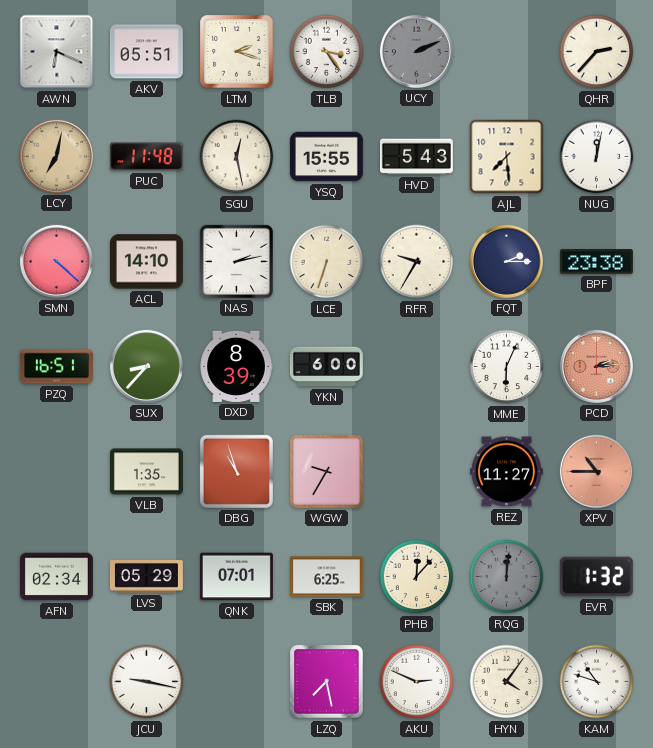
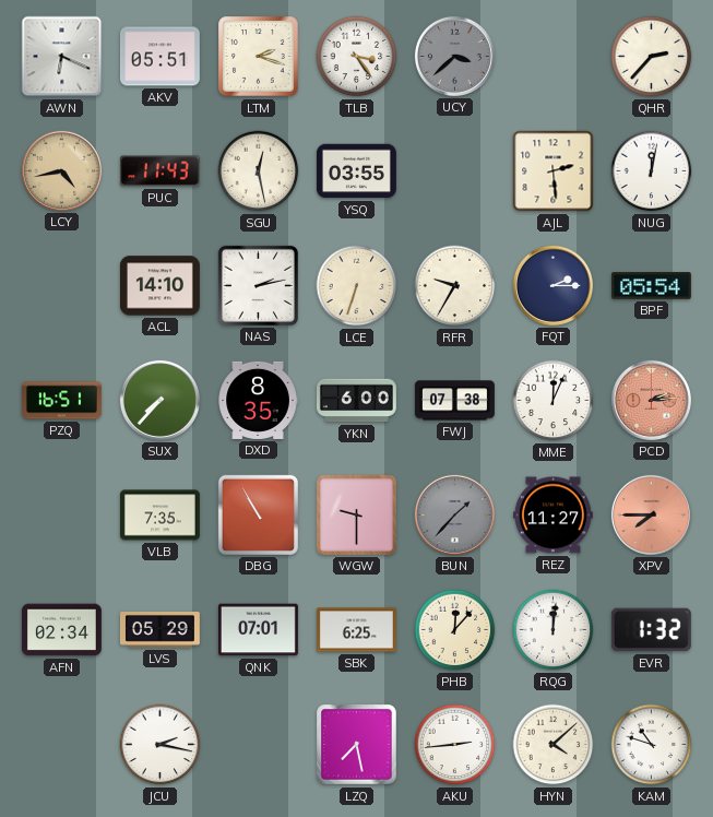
UCY: 2:11 -> 3:38
LCY: 7:02 -> 4:43
PUC: 11:48 -> 11:43
YSQ: 15:55 -> 03:55
HVD: 5:43 -> none
AJL: 7:29 -> 2:29
SMN: 4:22 -> none
BPF: 23:38 -> 05:54
SUX: 8:37 -> 7:37
DXD: 8:39 -> 8:35
FWJ: none -> 07:38
MME: 6:04 -> 12:04
VLB: 1:35 -> 7:35
DBG: 10:57 -> 10:55
WGW: 9:35 -> 9:30
BUN: none -> 1:37
XPV: 10:45 -> 7:45
RQG dial: grey -> white
JCU: 9:17 -> 2:17
AKU: 2:49 -> 2:44
HYN: 4:06 -> 4:08
